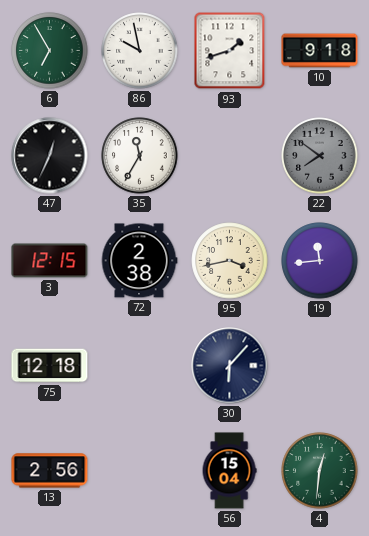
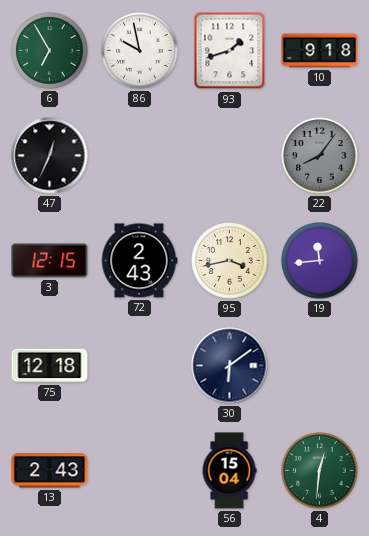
35: 11:35 -> none
22: 7:51 -> 8:06
72: 2:38 -> 2:43
30: 6:07 -> 6:09
13: 2:56 -> 2:43
